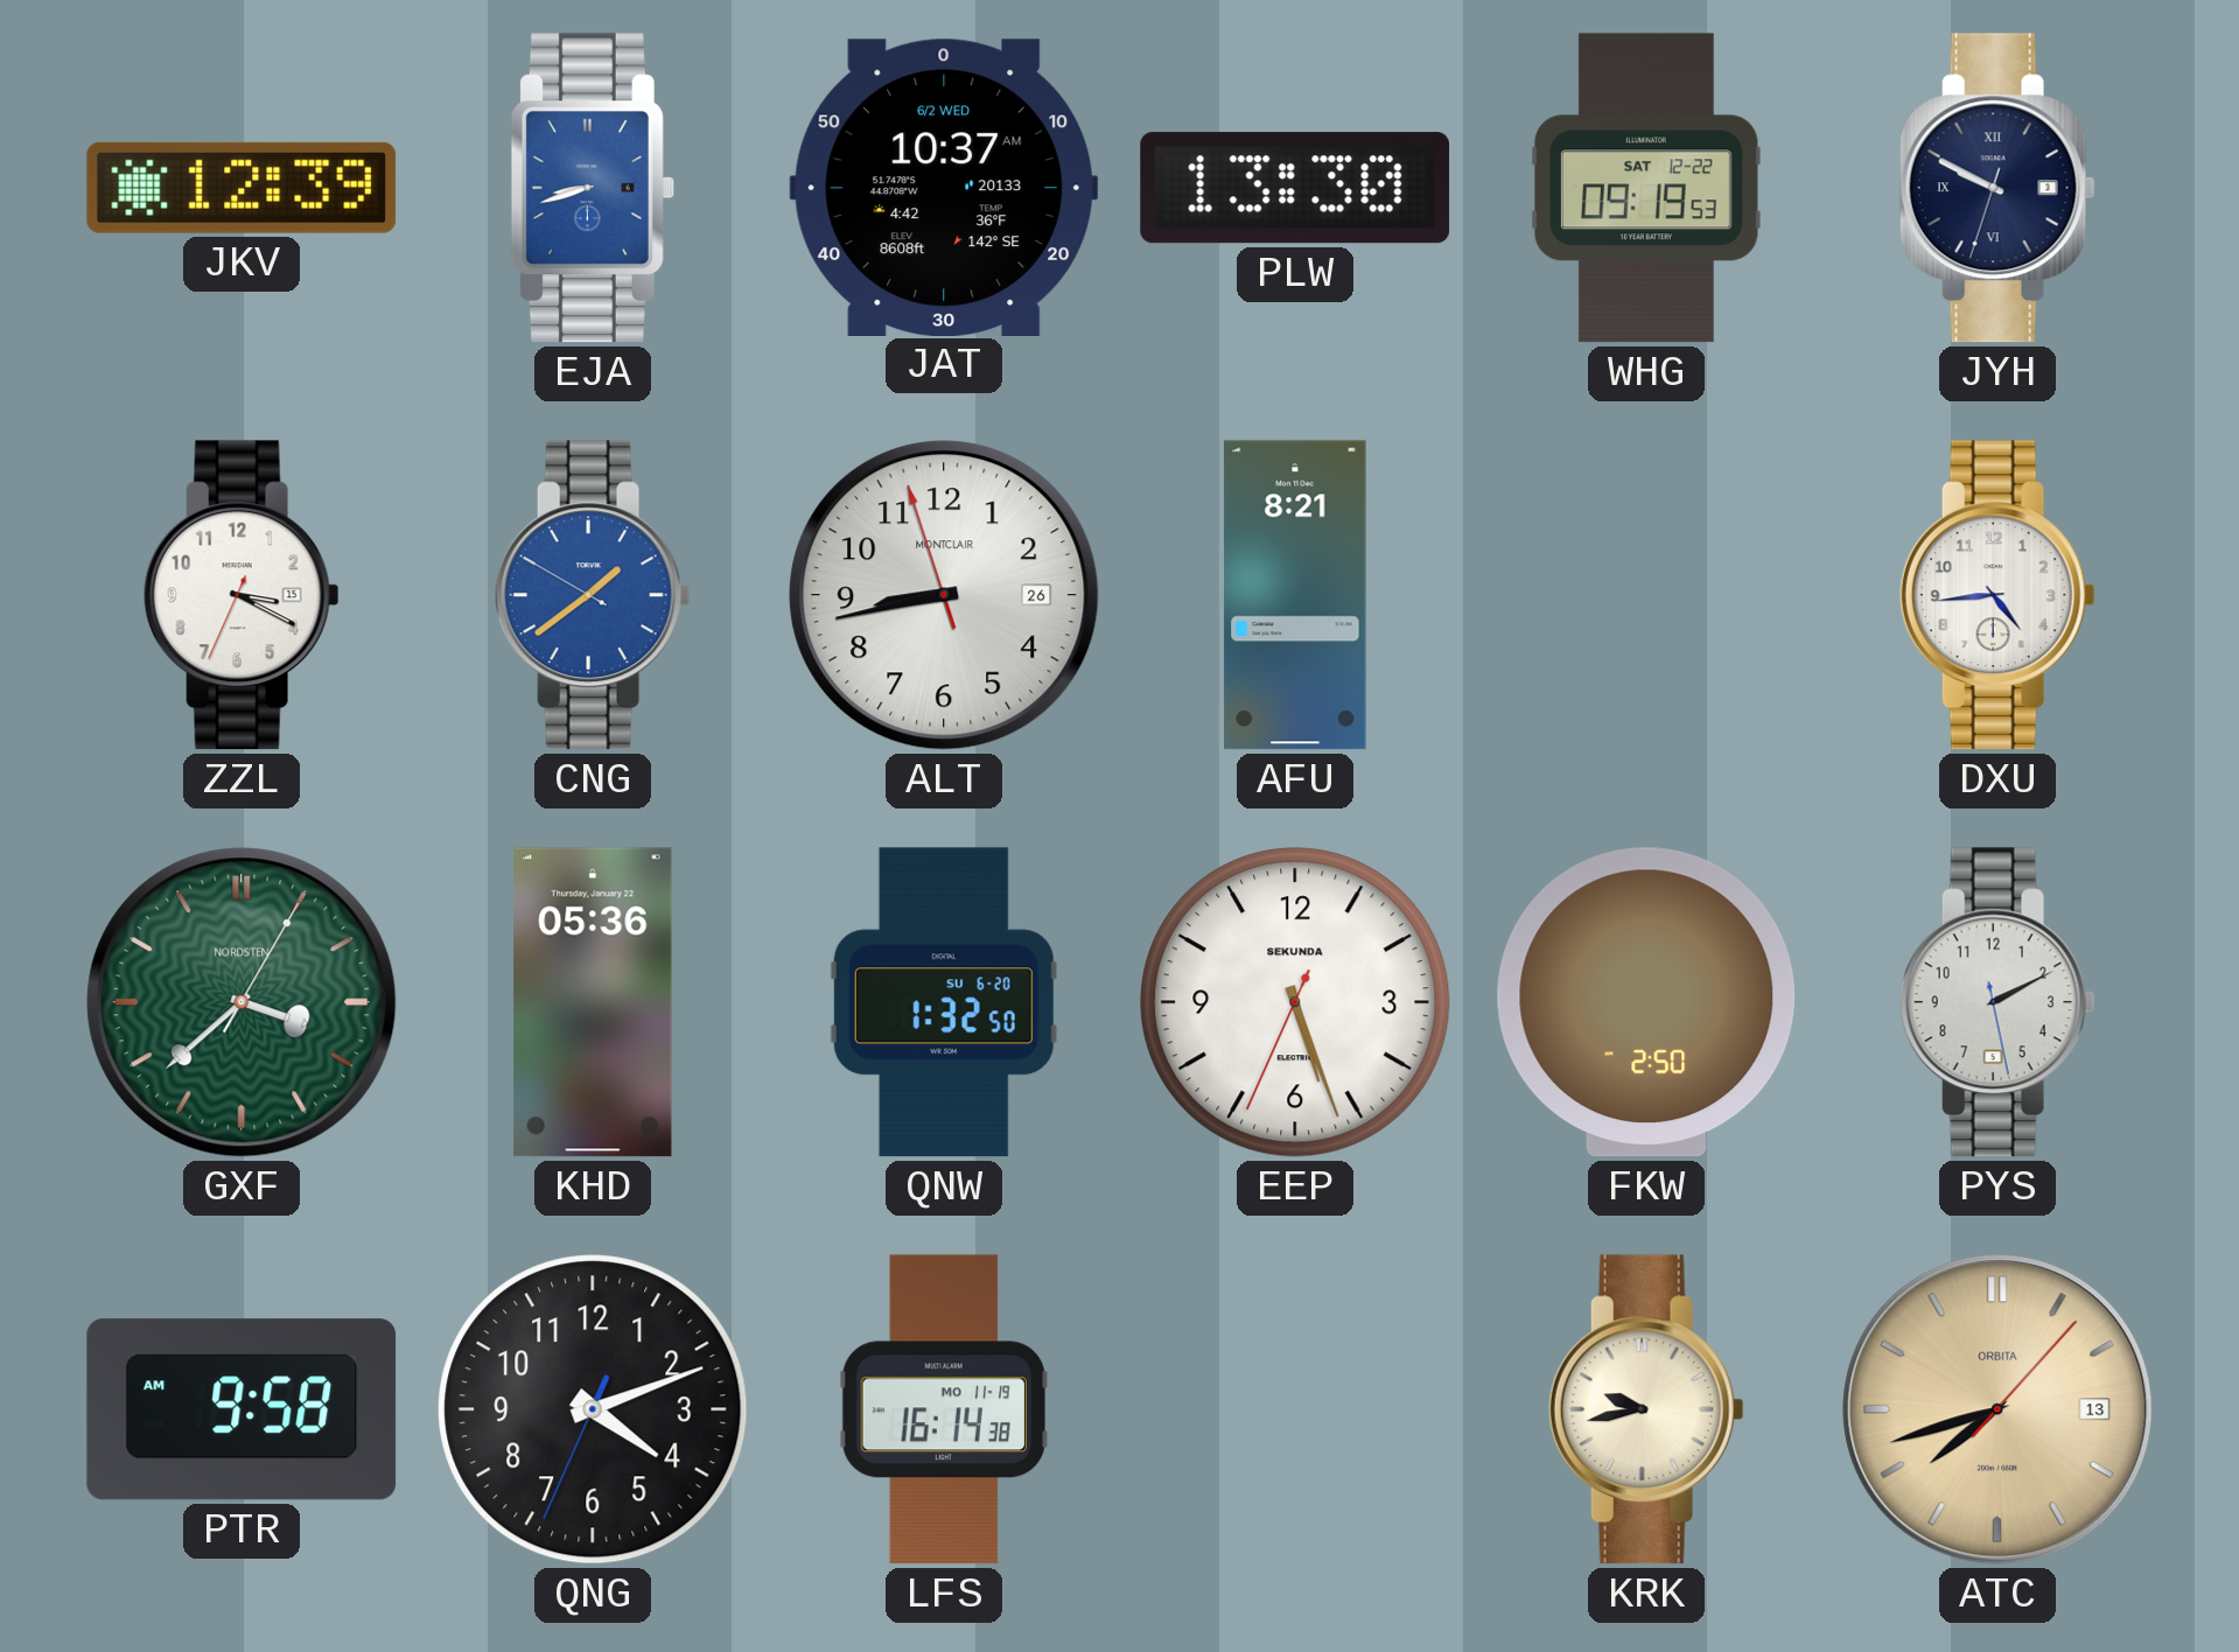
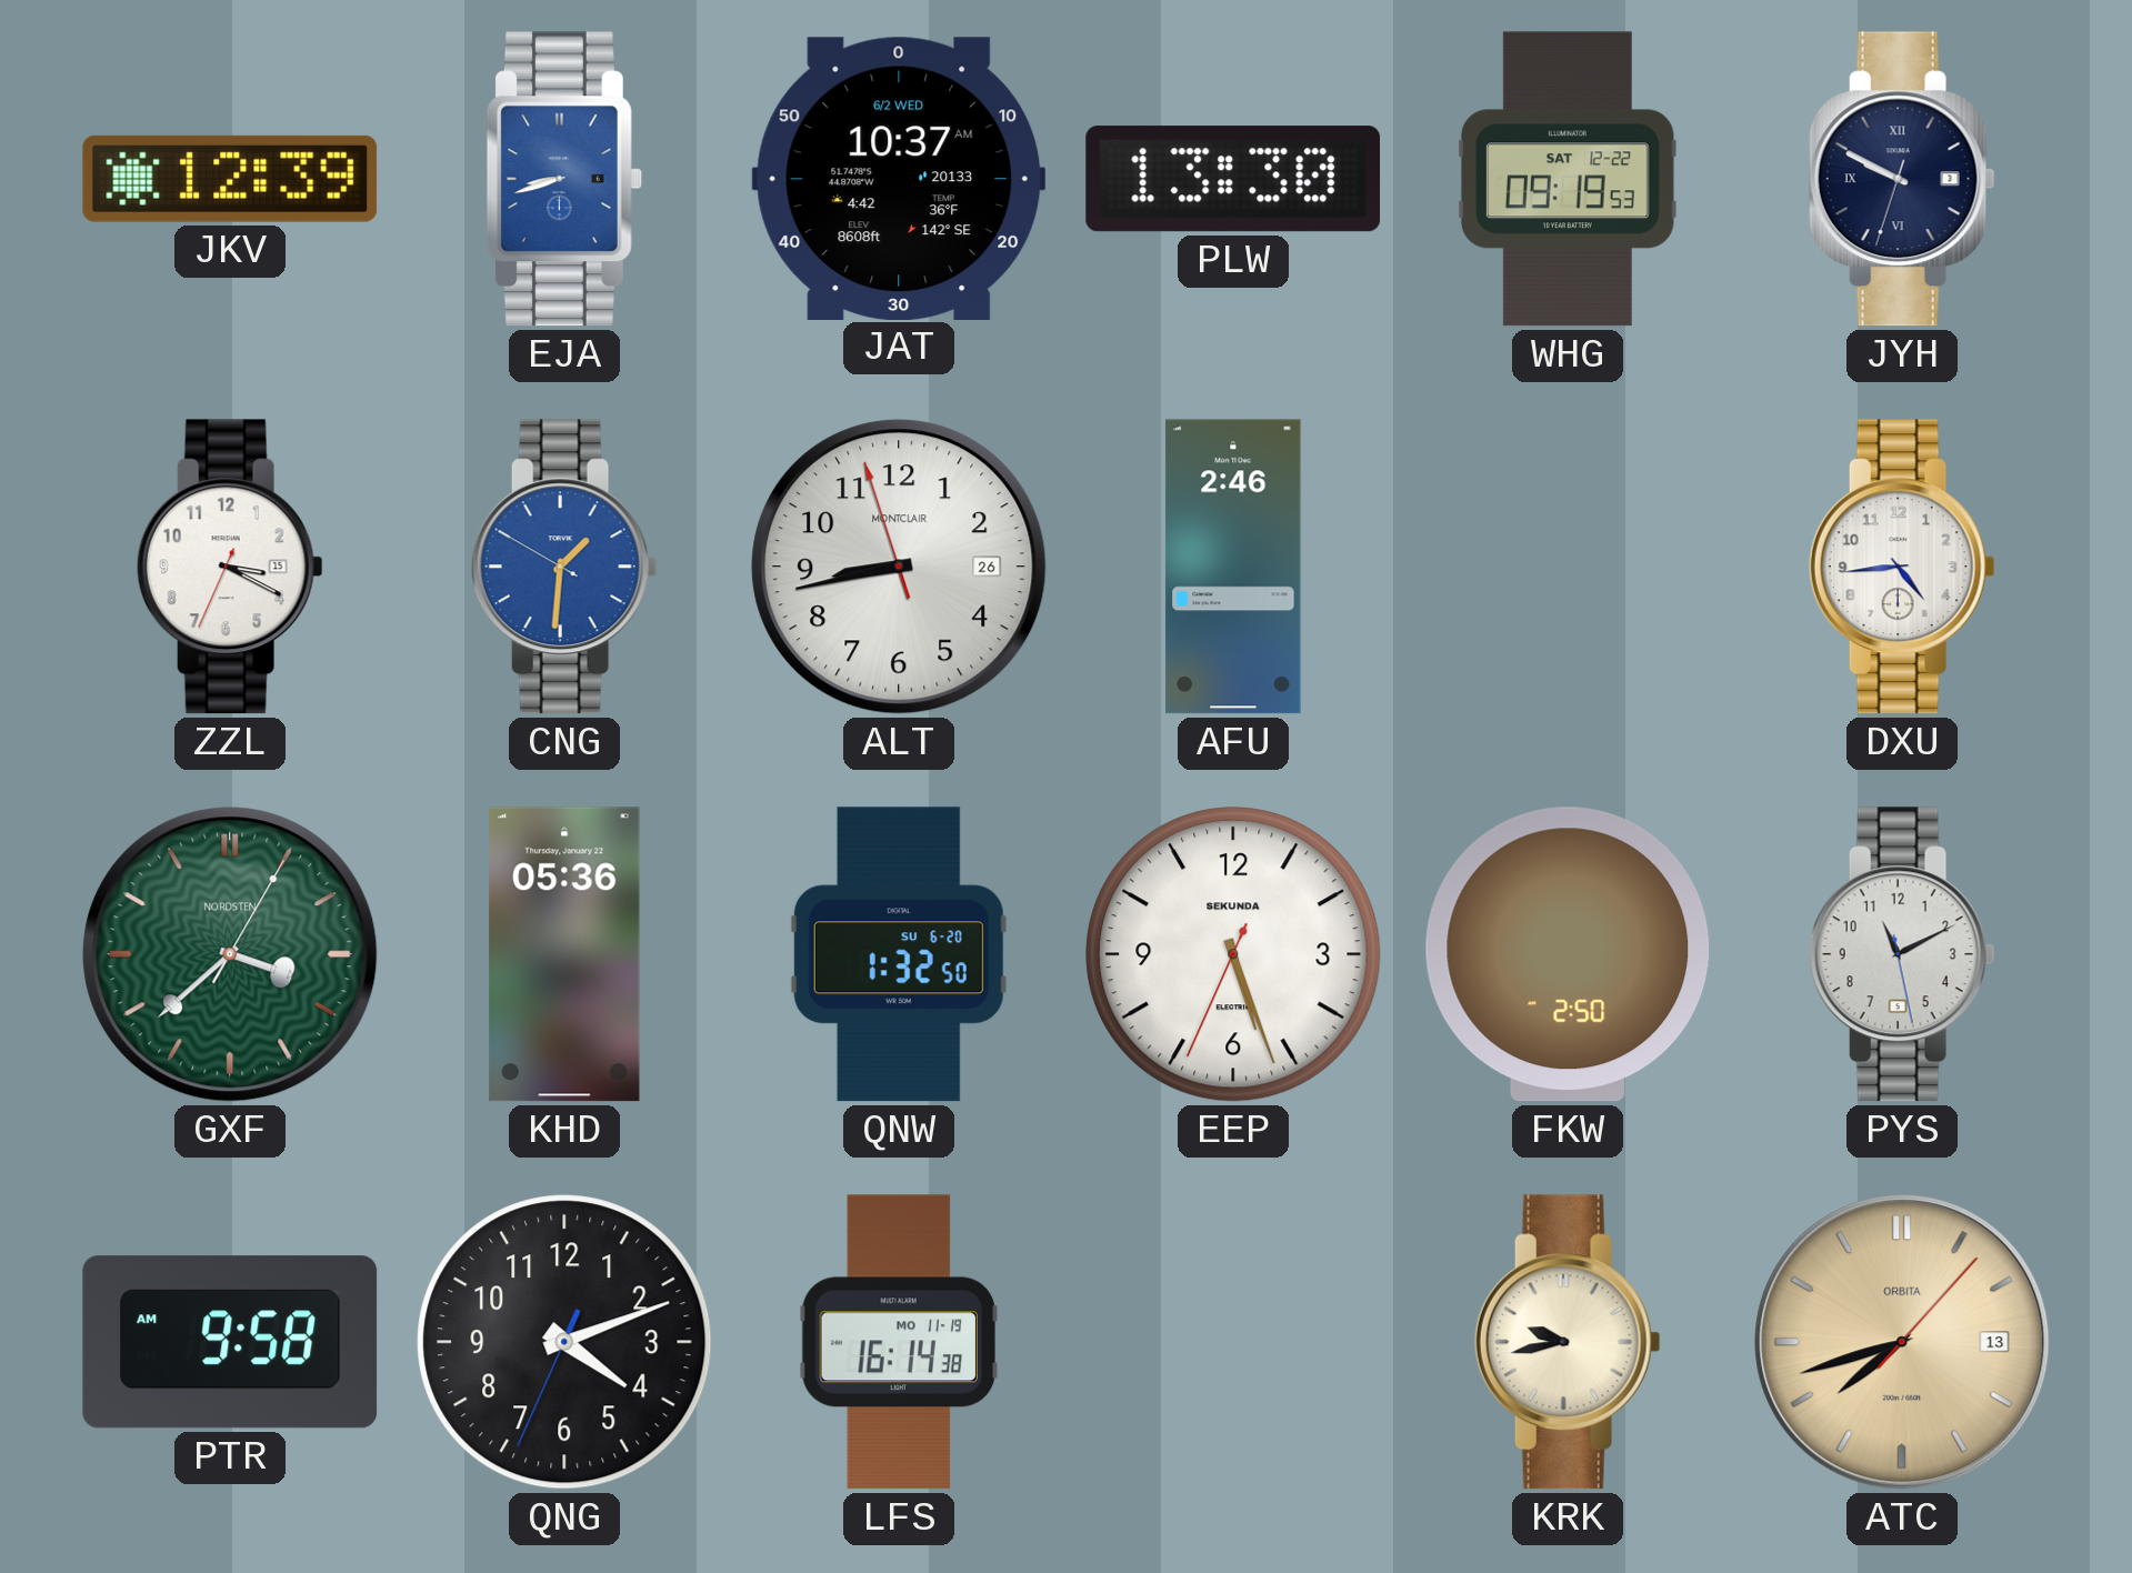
CNG: 1:38 -> 1:30
AFU: 8:21 -> 2:46
PYS: 2:10 -> 11:10
